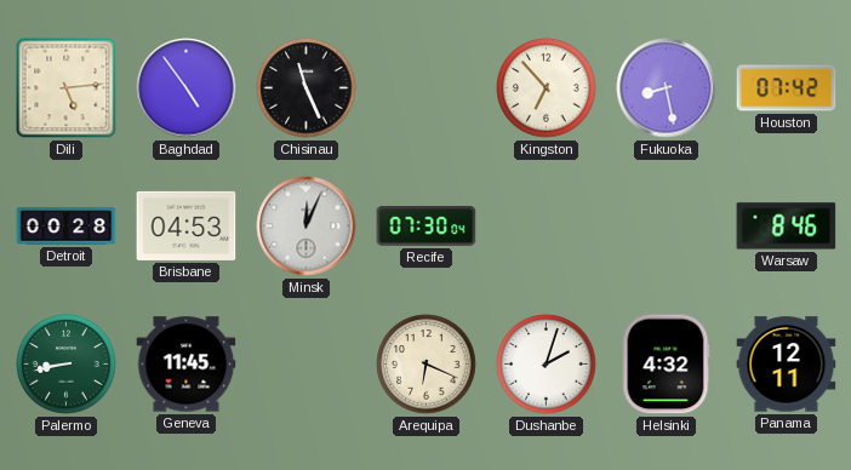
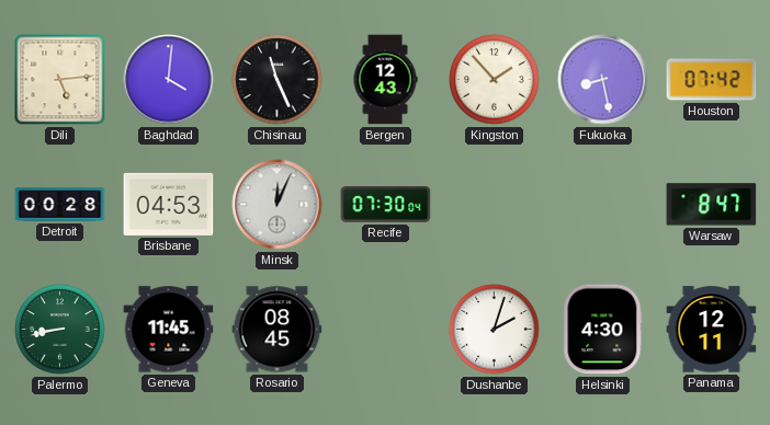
Baghdad: 4:54 -> 4:01
Bergen: none -> 12:43
Kingston: 6:53 -> 1:53
Warsaw: 8:46 -> 8:47
Rosario: none -> 08:45
Arequipa: 6:19 -> none
Helsinki: 4:32 -> 4:30
